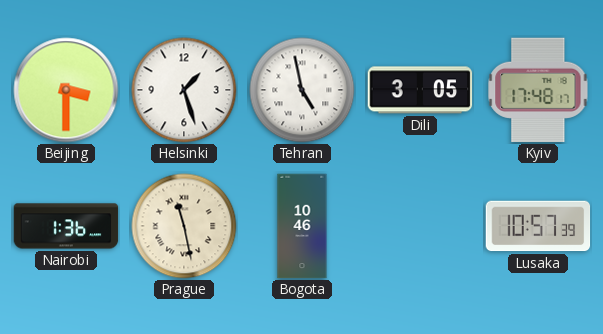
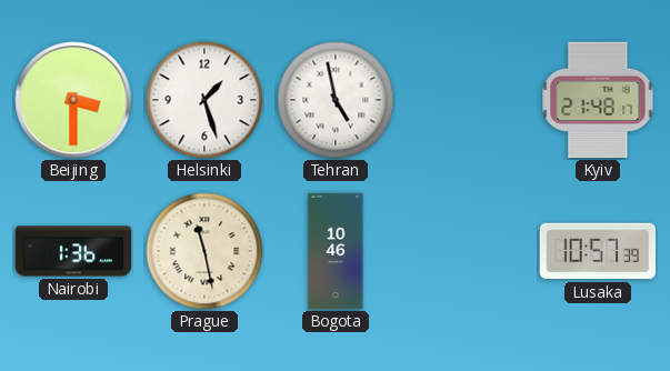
Dili: 3:05 -> none
Kyiv: 17:48 -> 21:48
